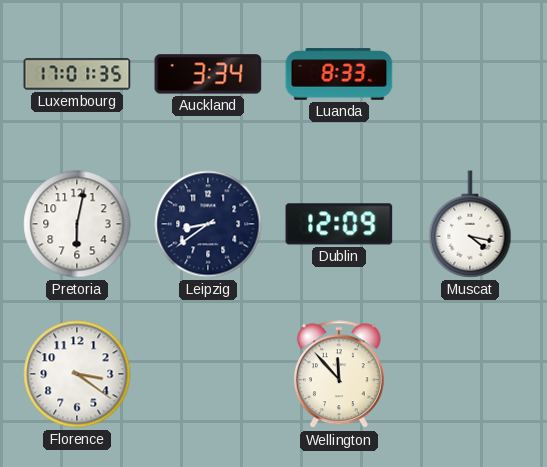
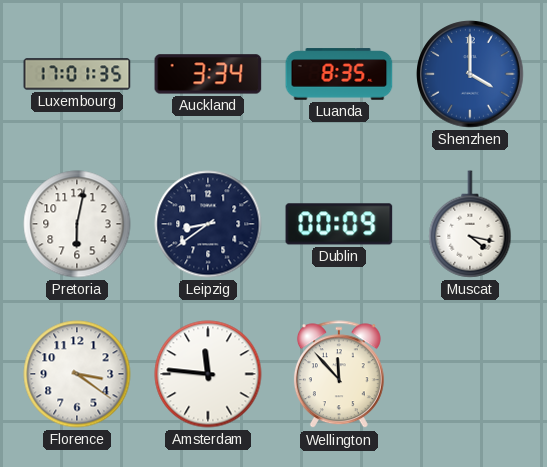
Luanda: 8:33 -> 8:35
Shenzhen: none -> 4:00
Dublin: 12:09 -> 00:09
Amsterdam: none -> 11:46
